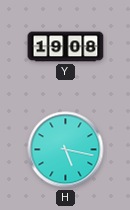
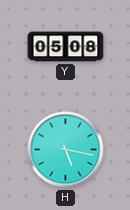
Y: 19:08 -> 05:08
